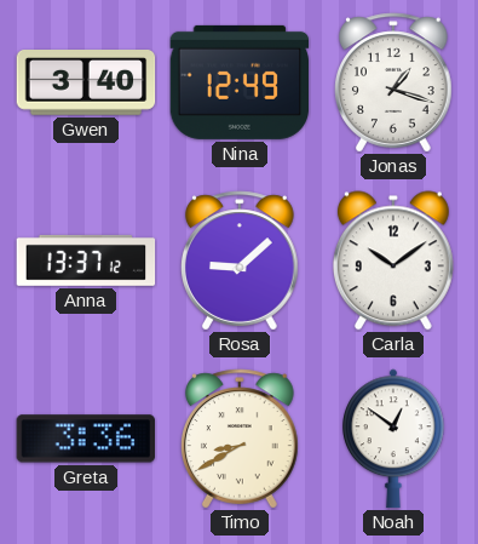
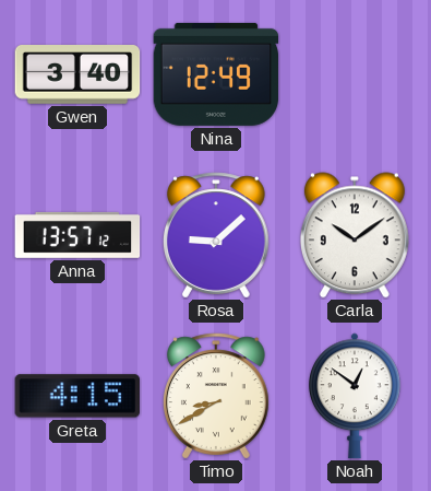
Jonas: 1:18 -> none
Anna: 13:37 -> 13:57
Greta: 3:36 -> 4:15
